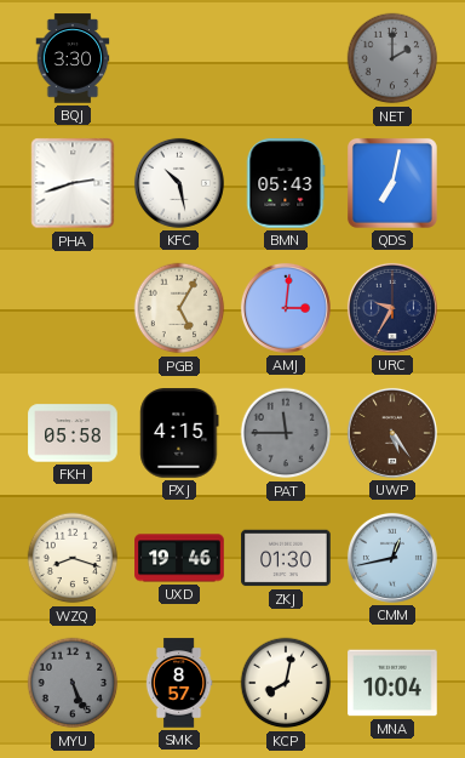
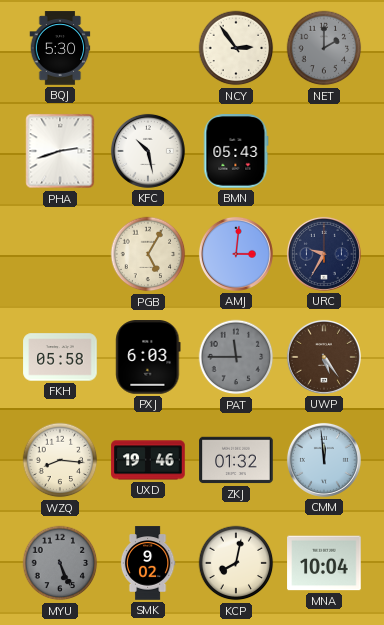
BQJ: 3:30 -> 5:30
NCY: none -> 2:54
QDS: 7:02 -> none
PXJ: 4:15 -> 6:03
WZQ: 8:18 -> 8:16
ZKJ: 01:30 -> 01:32
CMM: 12:43 -> 11:59
SMK: 8:57 -> 9:02
